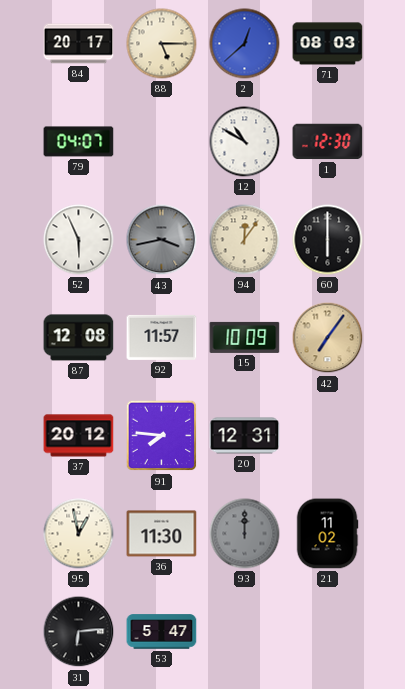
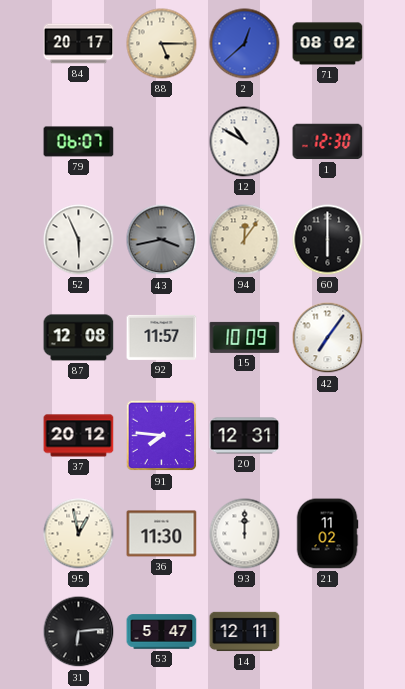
71: 08:03 -> 08:02
79: 04:07 -> 06:07
42 dial: champagne -> white
93 dial: grey -> white
14: none -> 12:11
